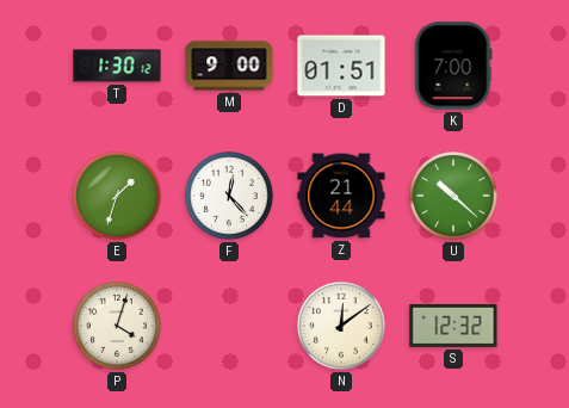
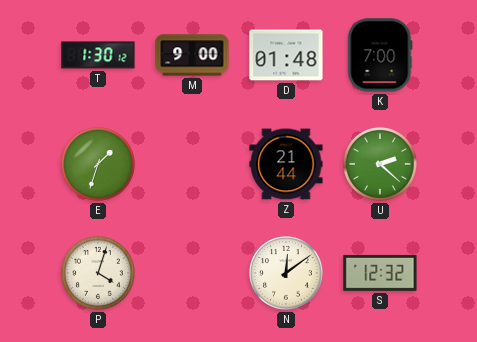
D: 01:51 -> 01:48
F: 12:23 -> none
U: 10:22 -> 2:22
